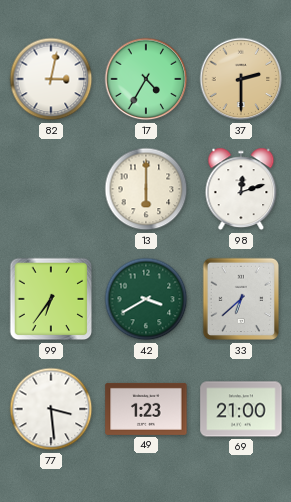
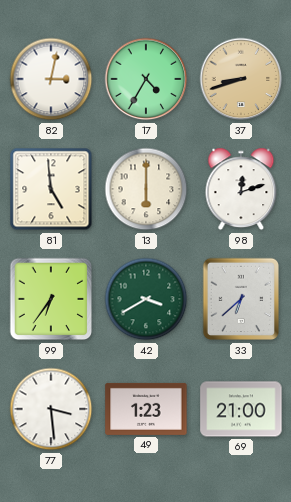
37: 2:30 -> 8:42
81: none -> 4:59
